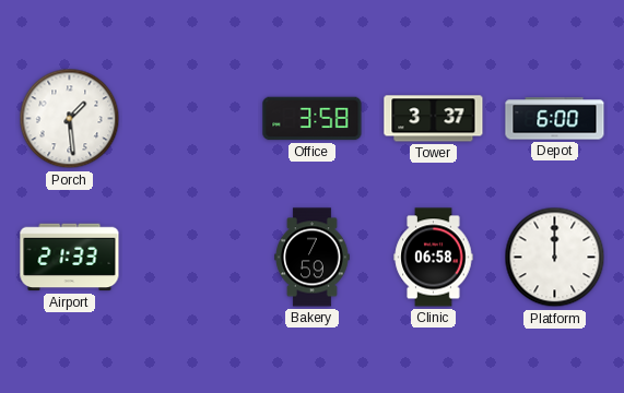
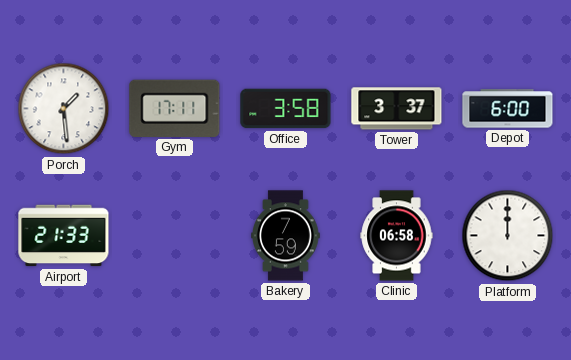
Gym: none -> 17:11
